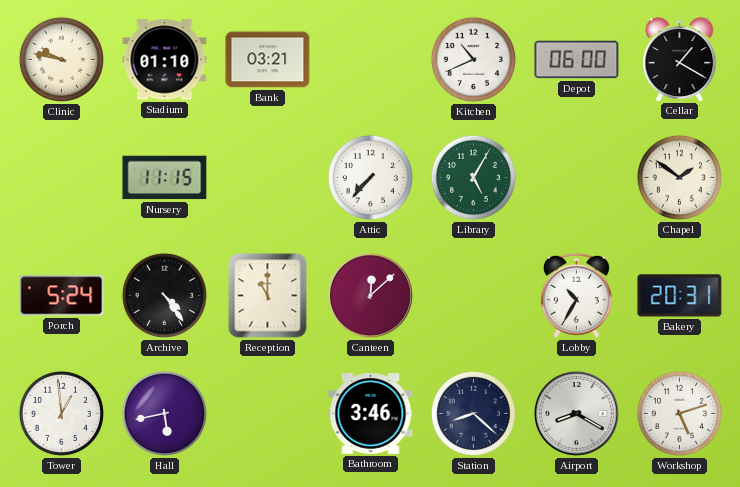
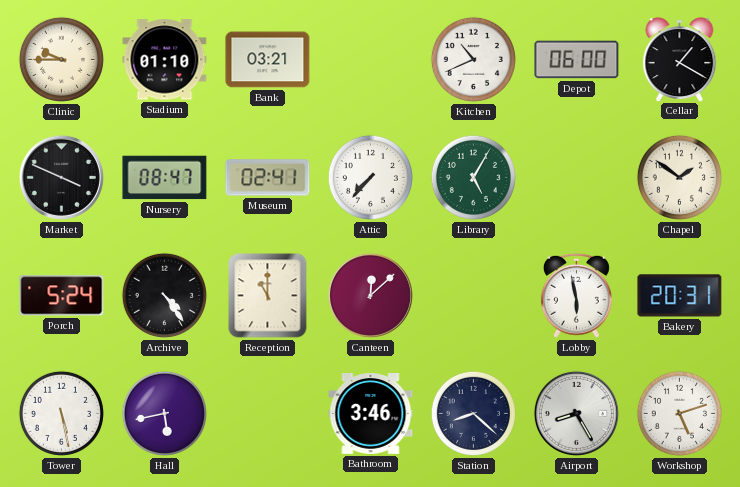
Clinic: 9:47 -> 9:45
Market: none -> 3:49
Nursery: 11:15 -> 08:47
Museum: none -> 02:41
Lobby: 10:35 -> 5:58
Tower: 12:59 -> 5:28
Airport: 8:20 -> 8:25
